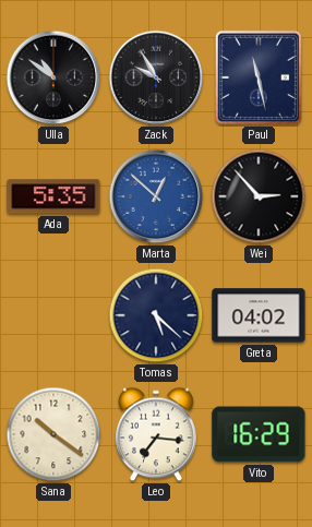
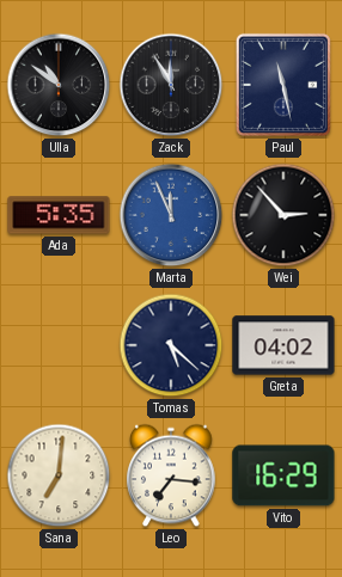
Zack: 9:55 -> 11:55
Marta: 12:52 -> 11:56
Sana: 10:21 -> 7:01
